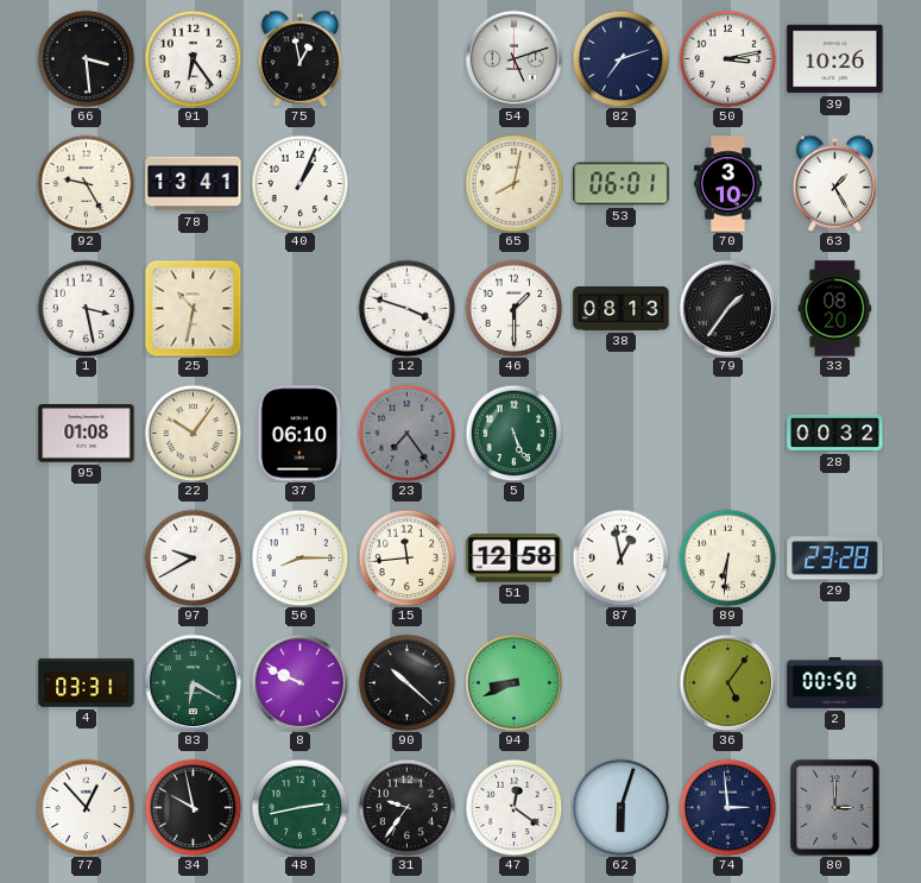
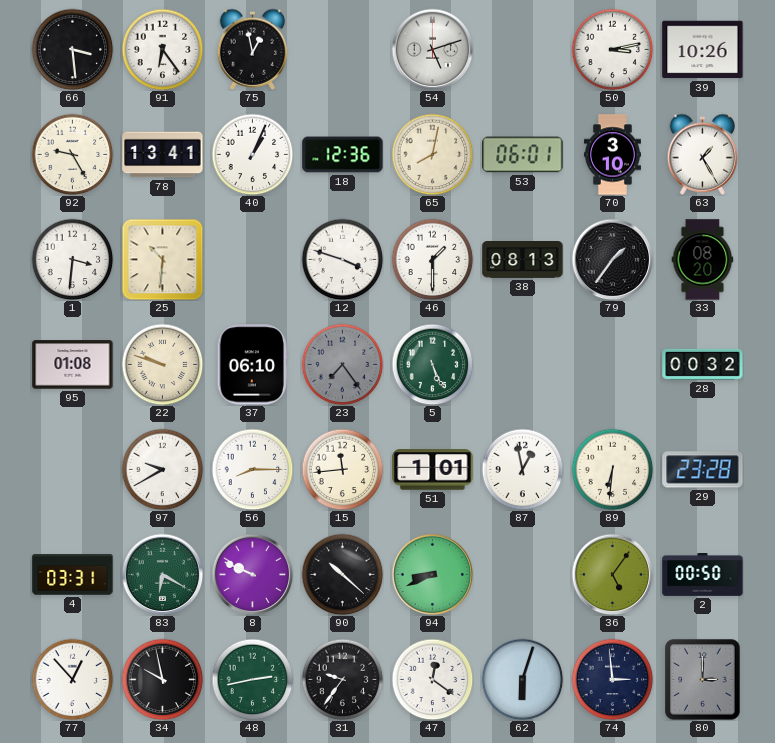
82: 7:12 -> none
18: none -> 12:36
1: 3:28 -> 3:31
25: 10:32 -> 10:31
22: 10:06 -> 9:48
51: 12:58 -> 1:01
